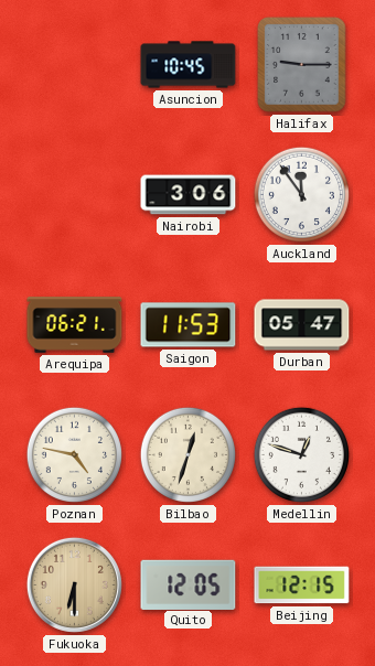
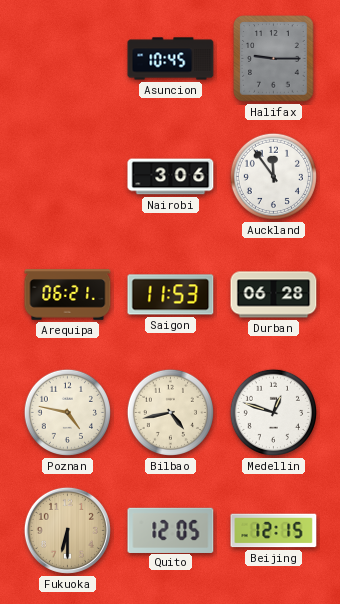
Durban: 05:47 -> 06:28
Bilbao: 12:33 -> 4:43
